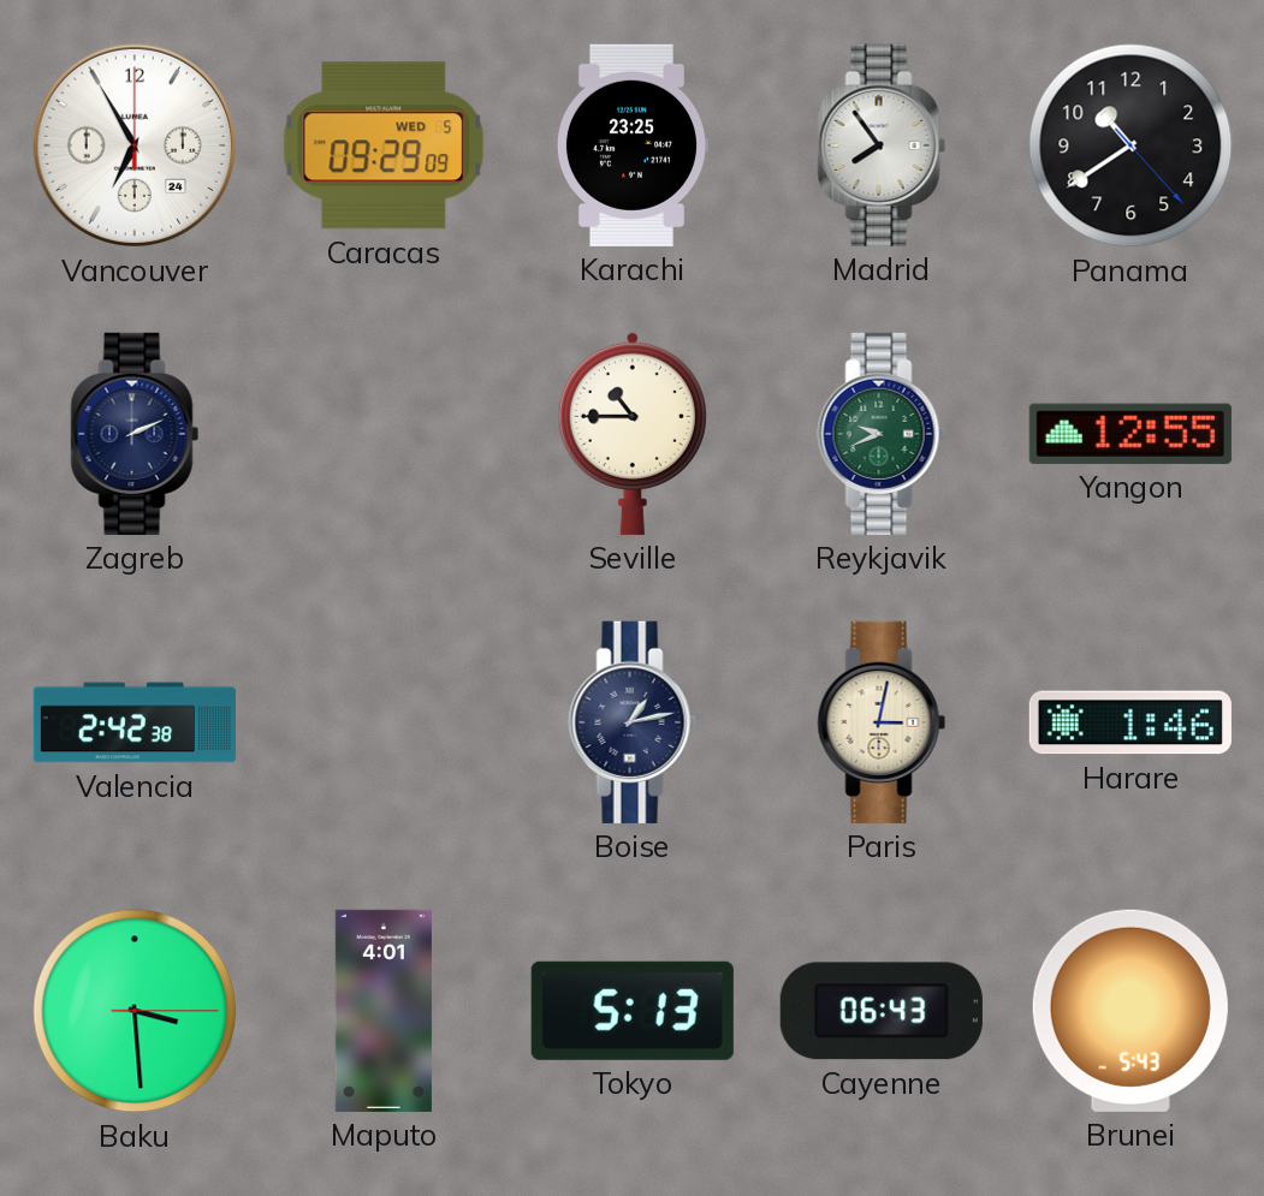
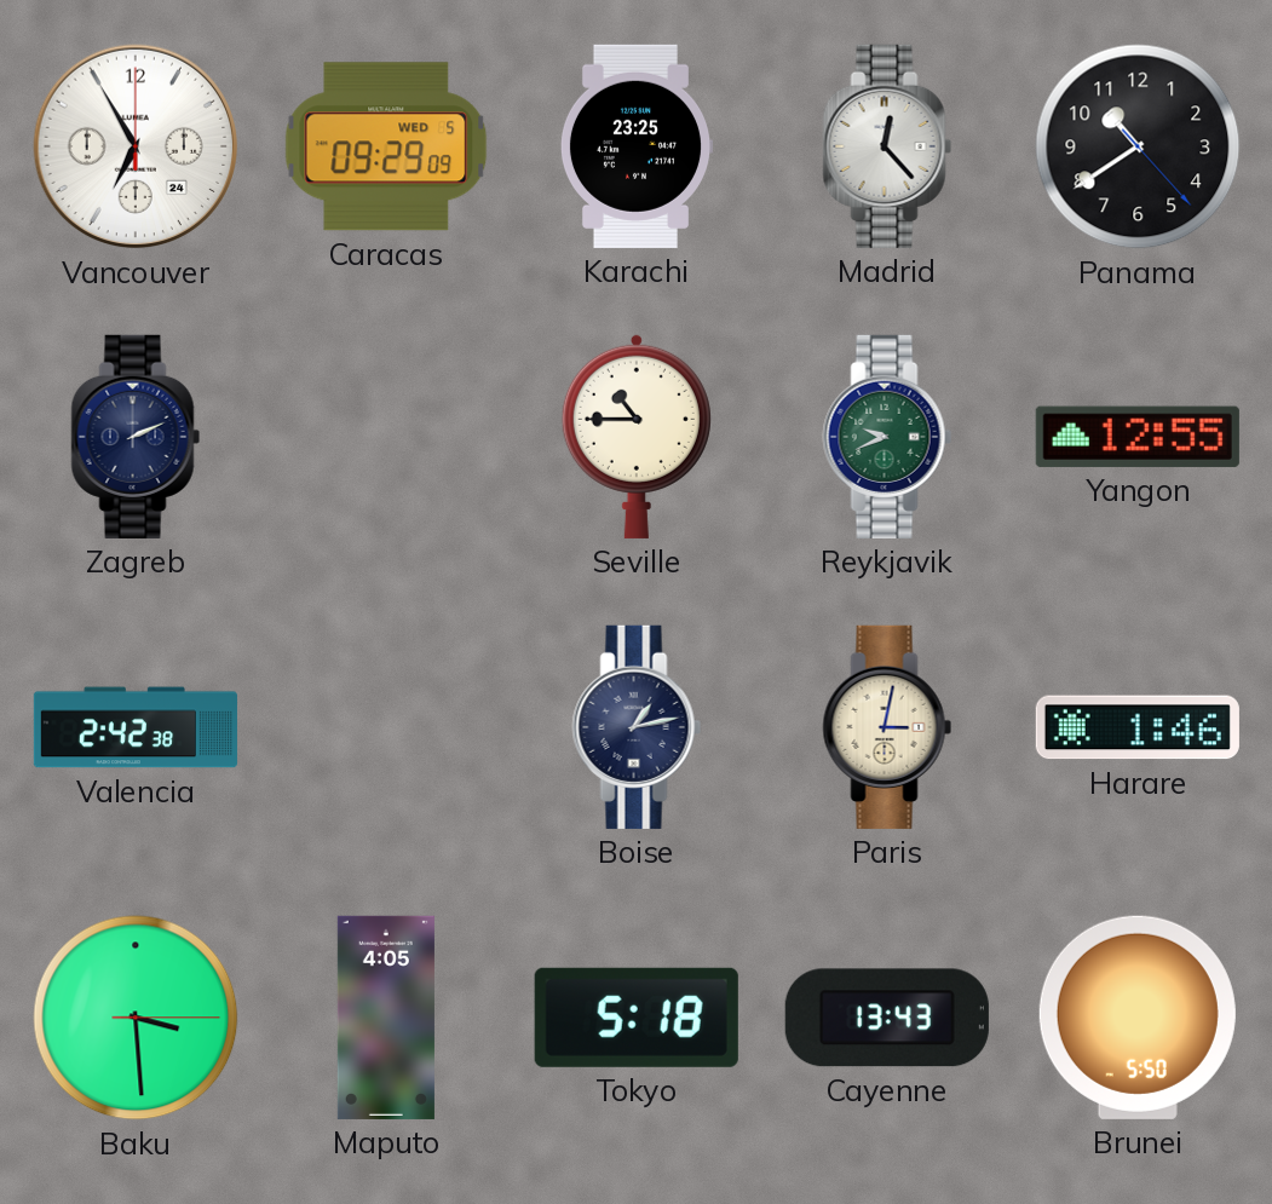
Madrid: 7:54 -> 12:23
Maputo: 4:01 -> 4:05
Tokyo: 5:13 -> 5:18
Cayenne: 06:43 -> 13:43
Brunei: 5:43 -> 5:50
